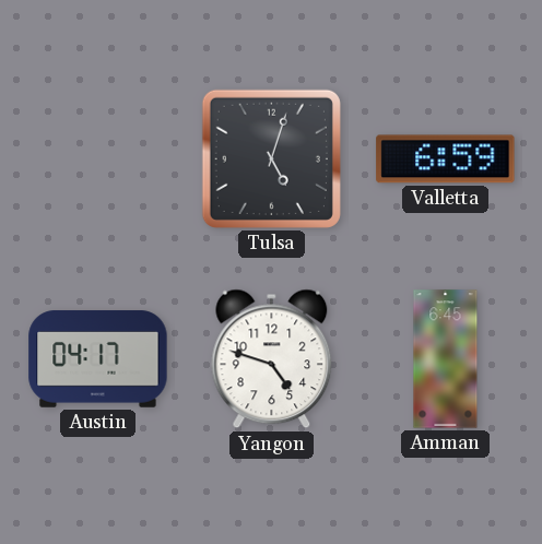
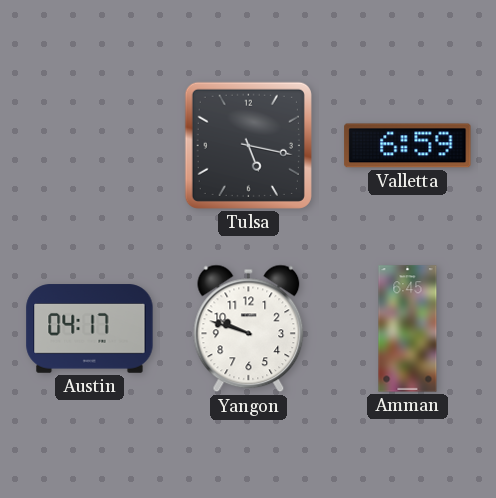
Tulsa: 5:03 -> 5:17
Yangon: 4:48 -> 9:48
